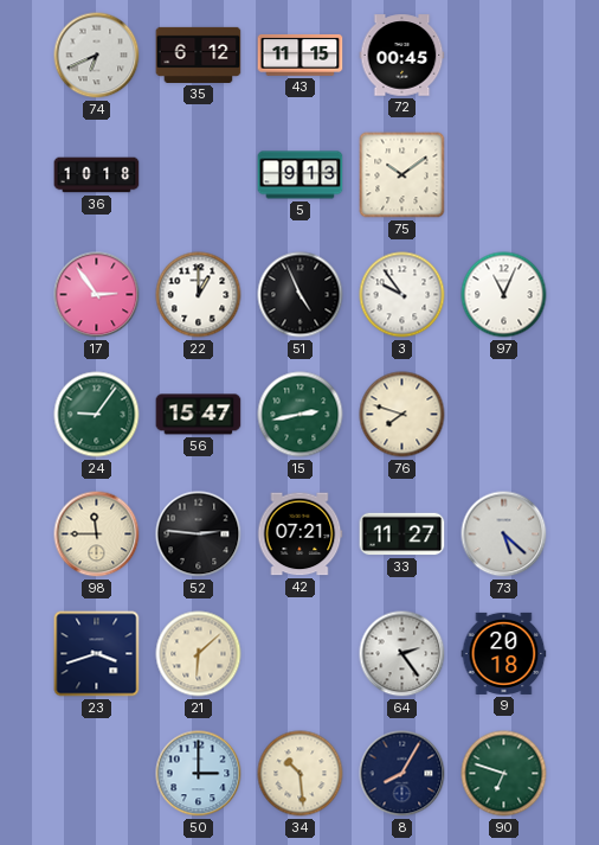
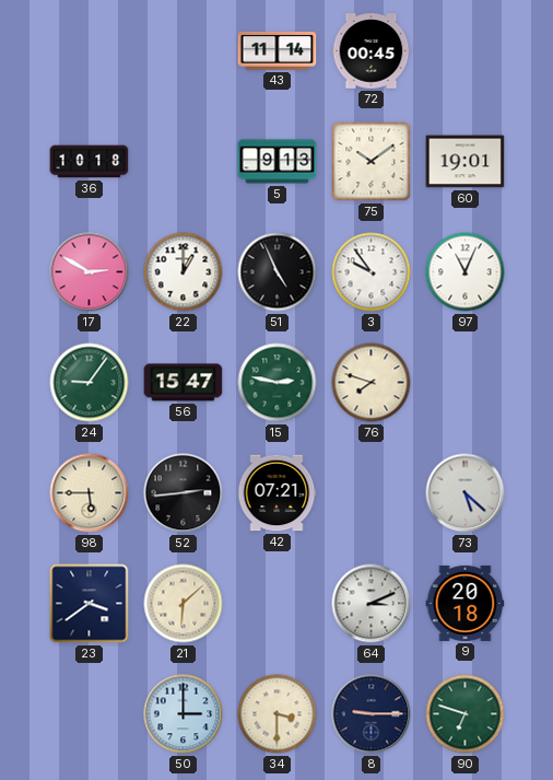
74: 6:41 -> none
35: 6:12 -> none
43: 11:15 -> 11:14
60: none -> 19:01
17: 2:54 -> 2:50
15: 2:43 -> 2:47
98: 11:45 -> 5:45
52: 2:46 -> 2:44
33: 11:27 -> none
23: 3:42 -> 3:39
64: 2:24 -> 3:11
34: 10:29 -> 3:30
8: 8:05 -> 9:15
